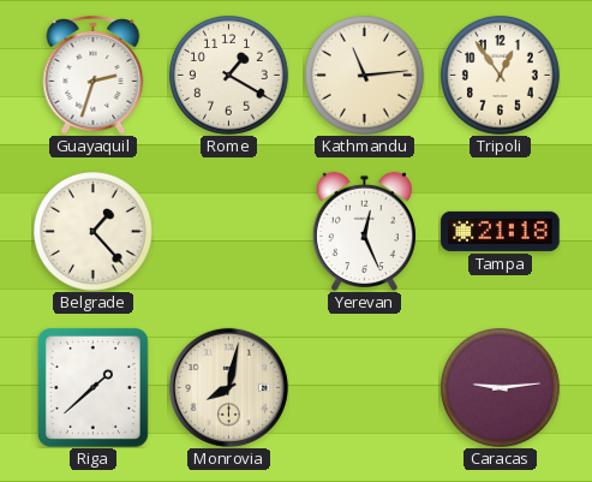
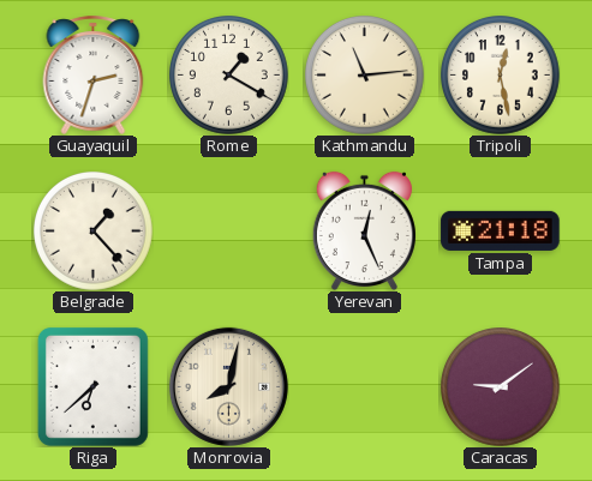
Tripoli: 12:54 -> 12:28
Riga: 1:38 -> 6:38
Caracas: 9:14 -> 9:09
